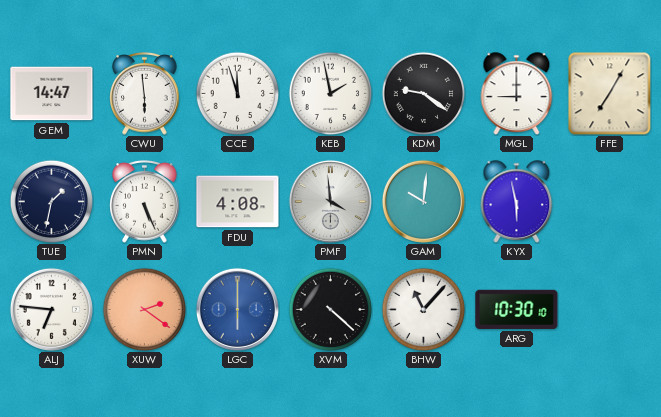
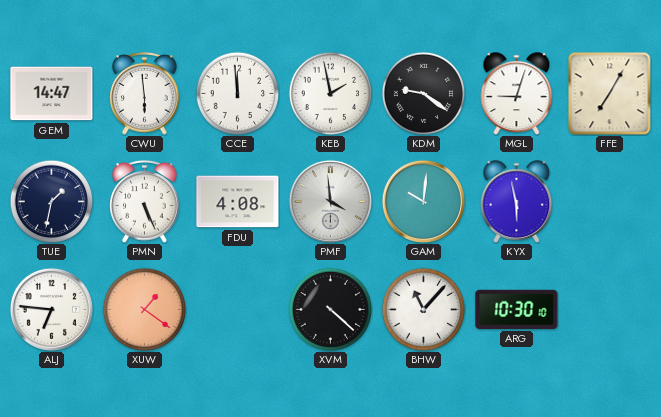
CCE: 11:57 -> 11:59
MGL: 9:00 -> 9:03
XUW: 2:21 -> 1:21
LGC: 6:00 -> none
